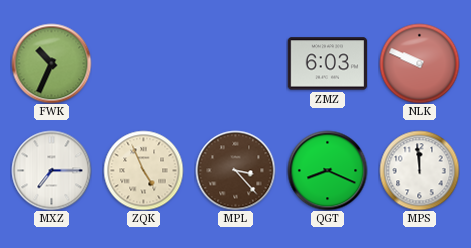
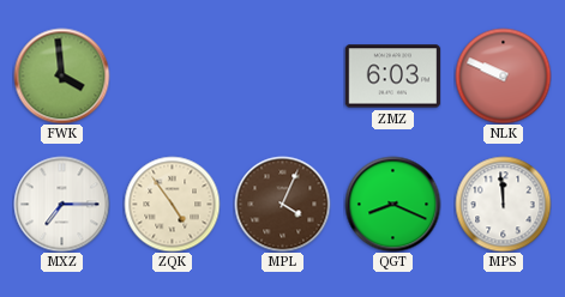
FWK: 10:34 -> 3:59
ZQK: 4:56 -> 4:54
MPL: 3:23 -> 4:04
